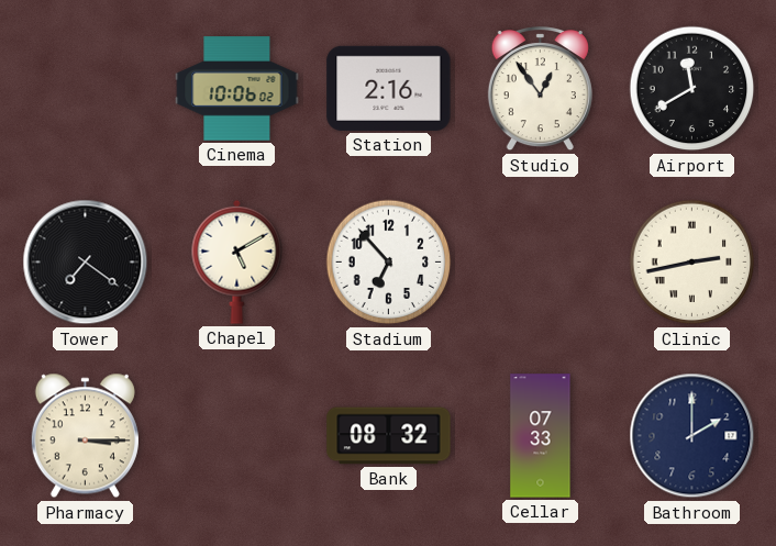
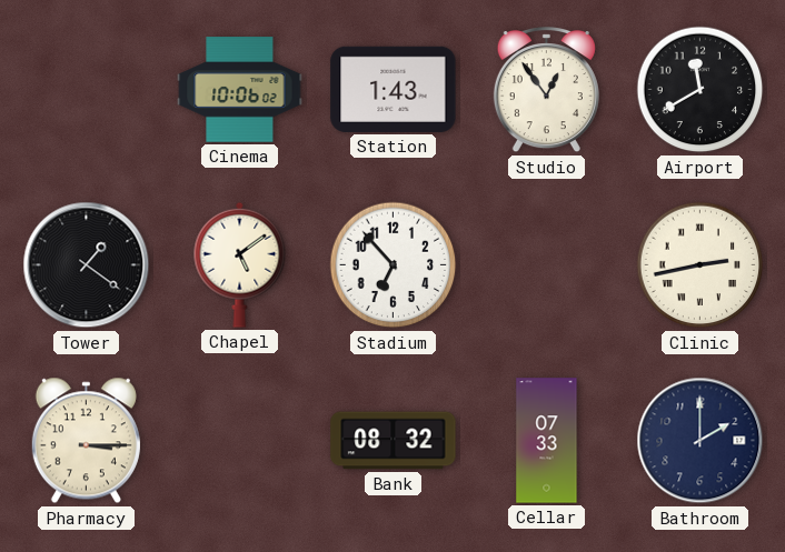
Station: 2:16 -> 1:43
Tower: 7:21 -> 1:21
Chapel: 5:10 -> 5:09
